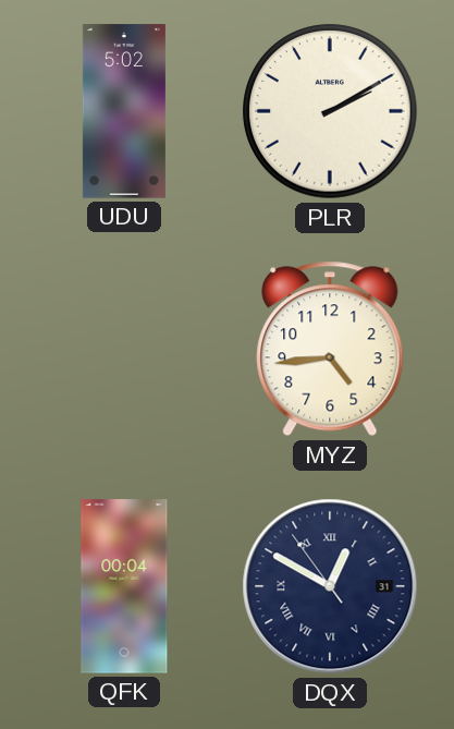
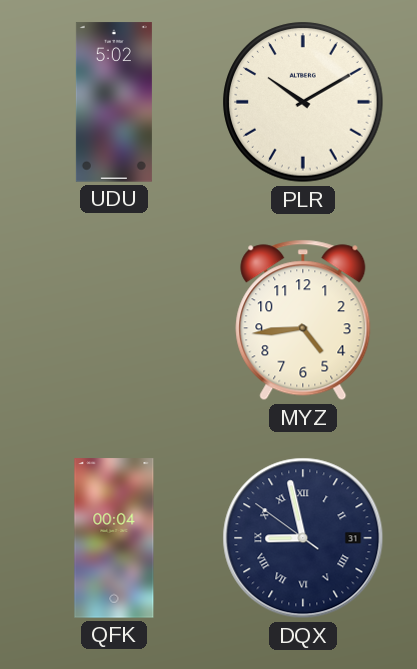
PLR: 2:10 -> 10:10
DQX: 12:49 -> 8:57
